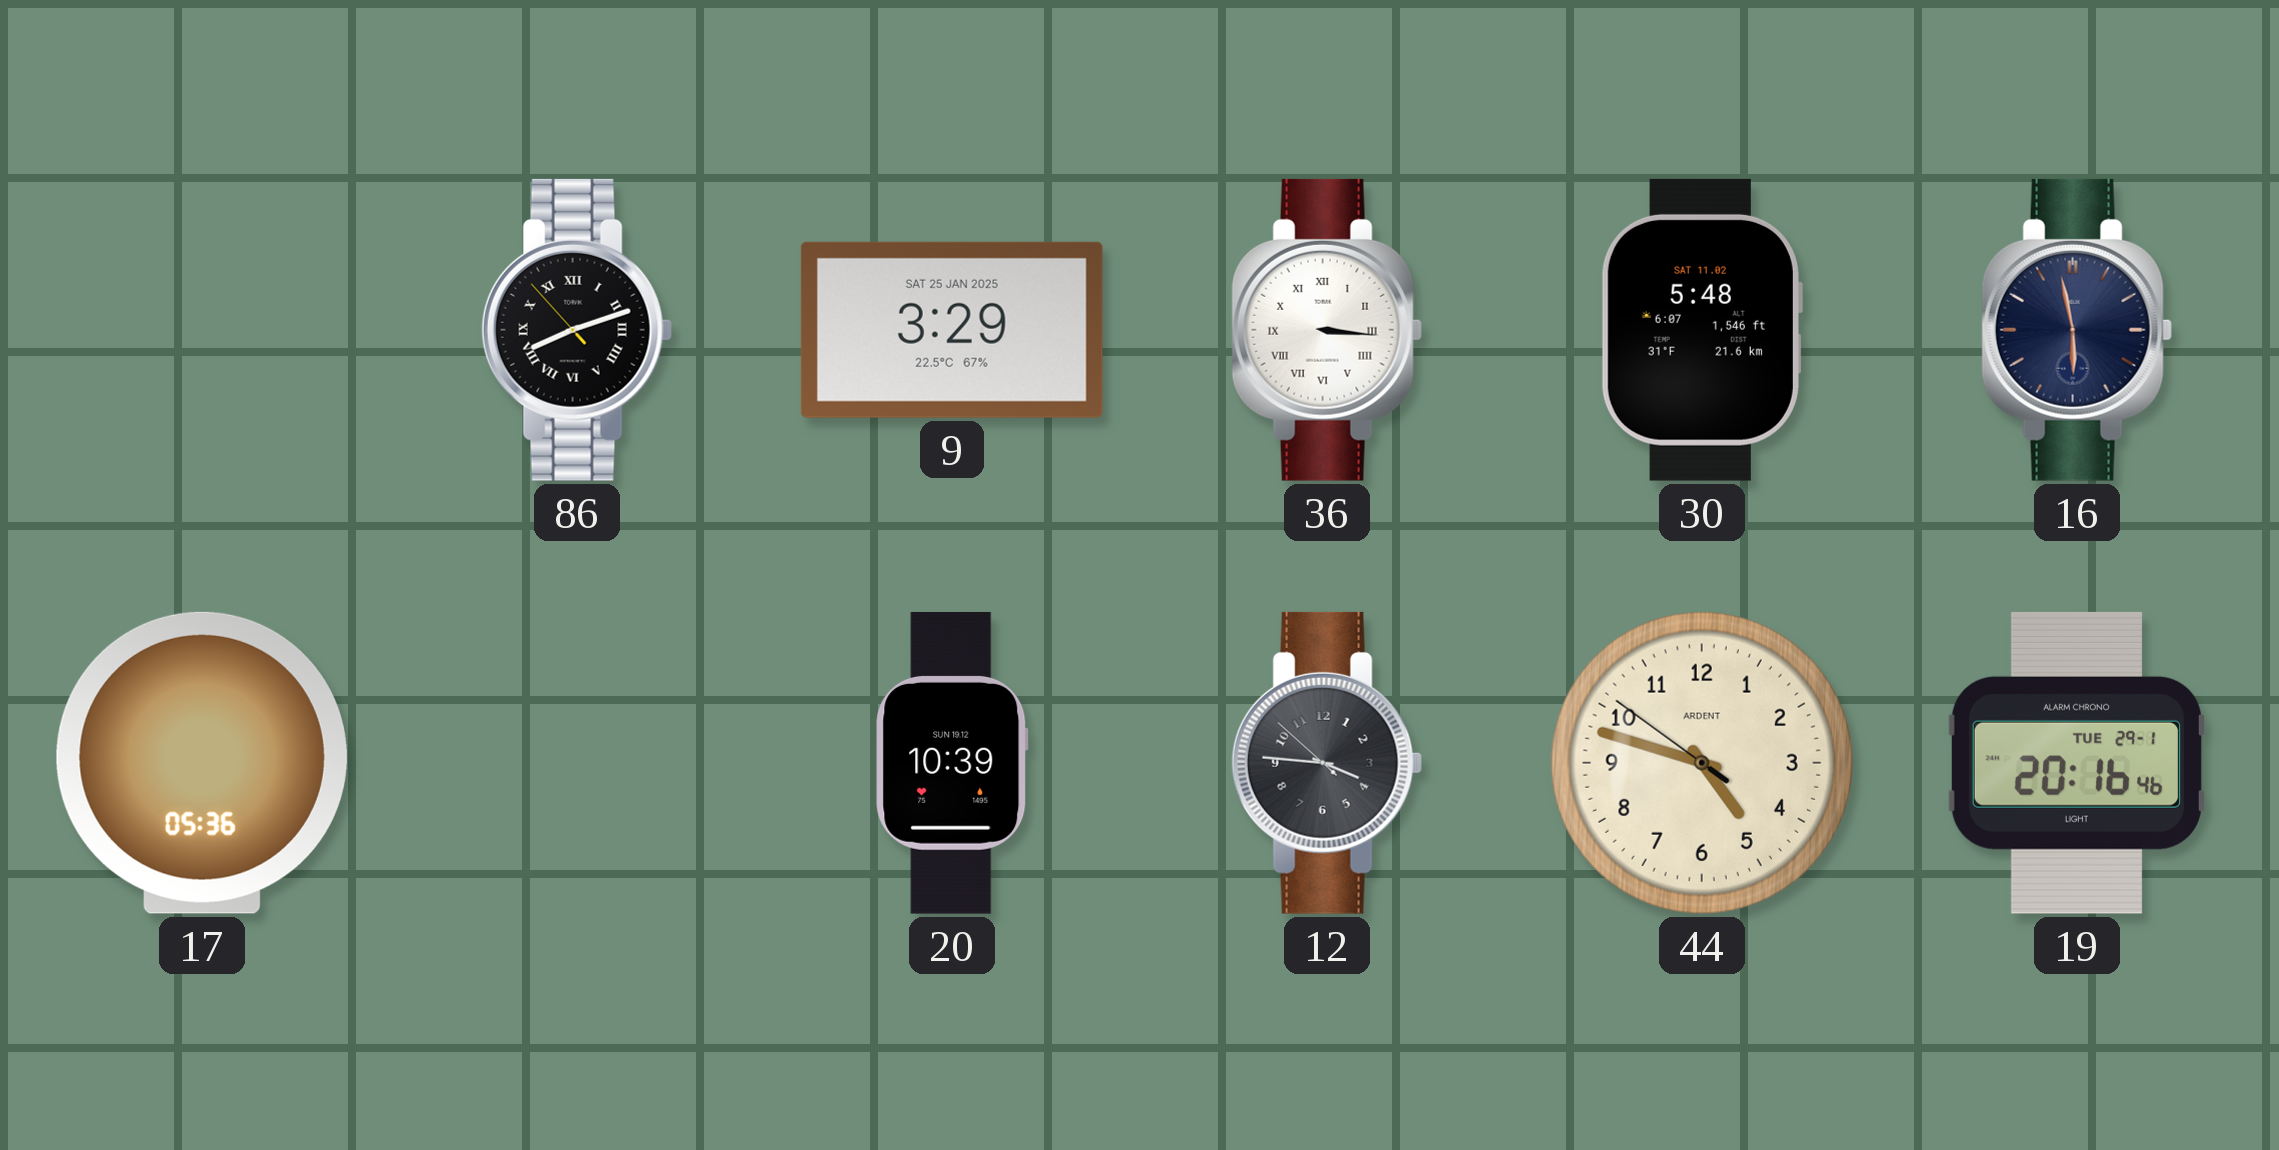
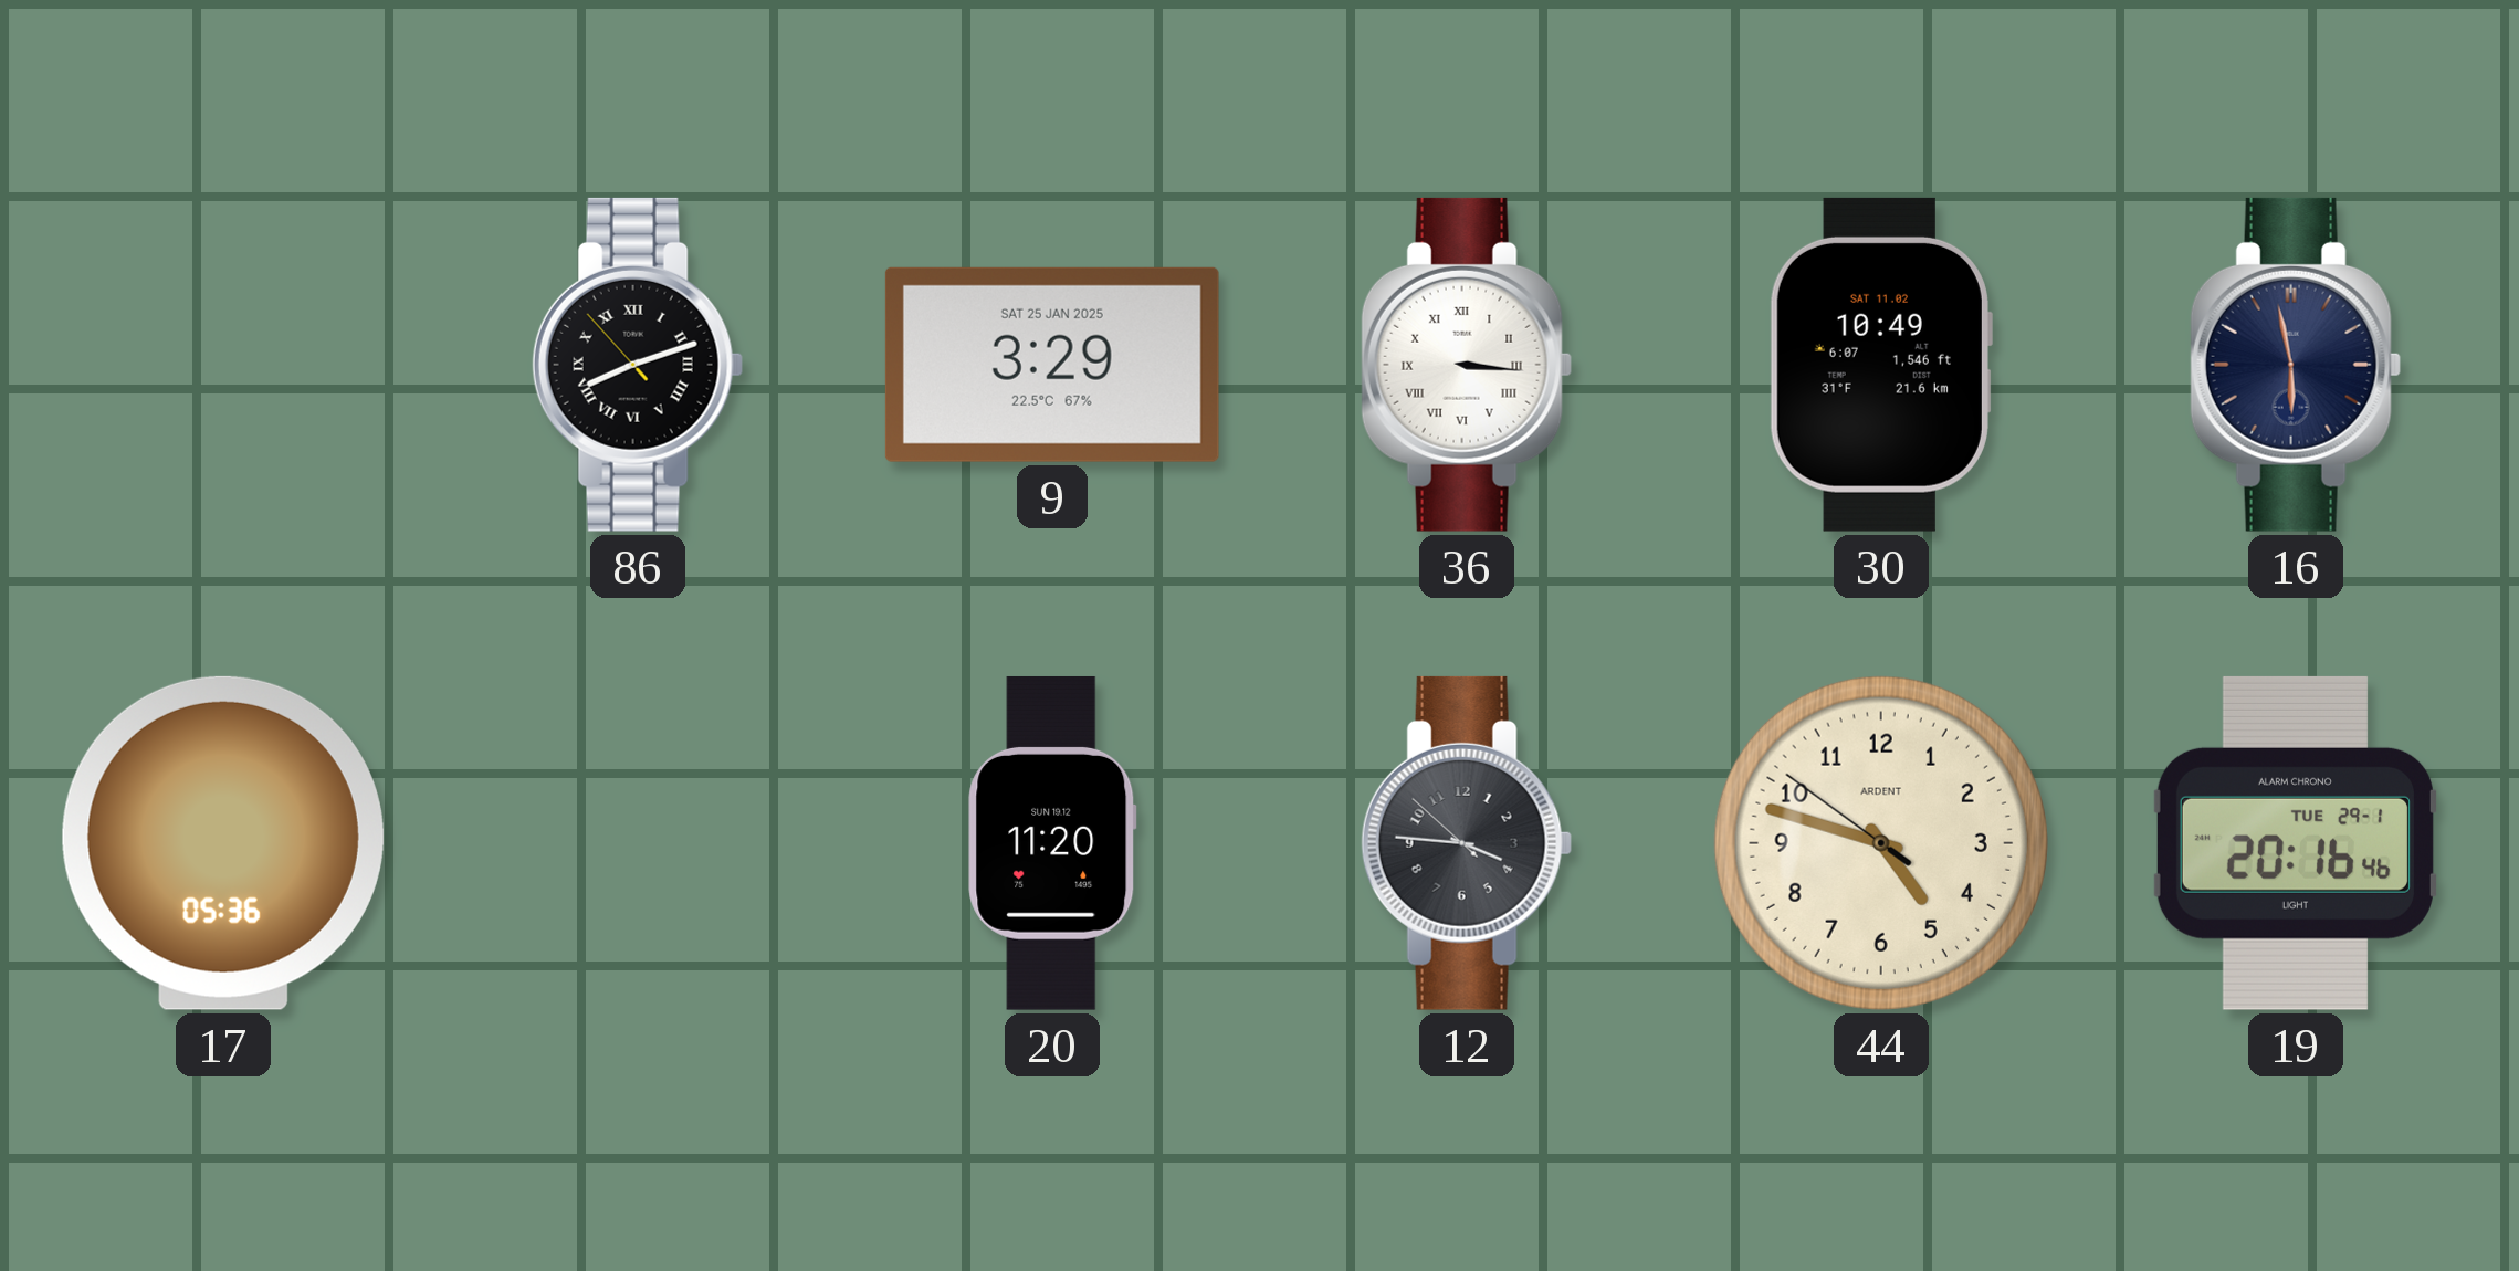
30: 5:48 -> 10:49
20: 10:39 -> 11:20
